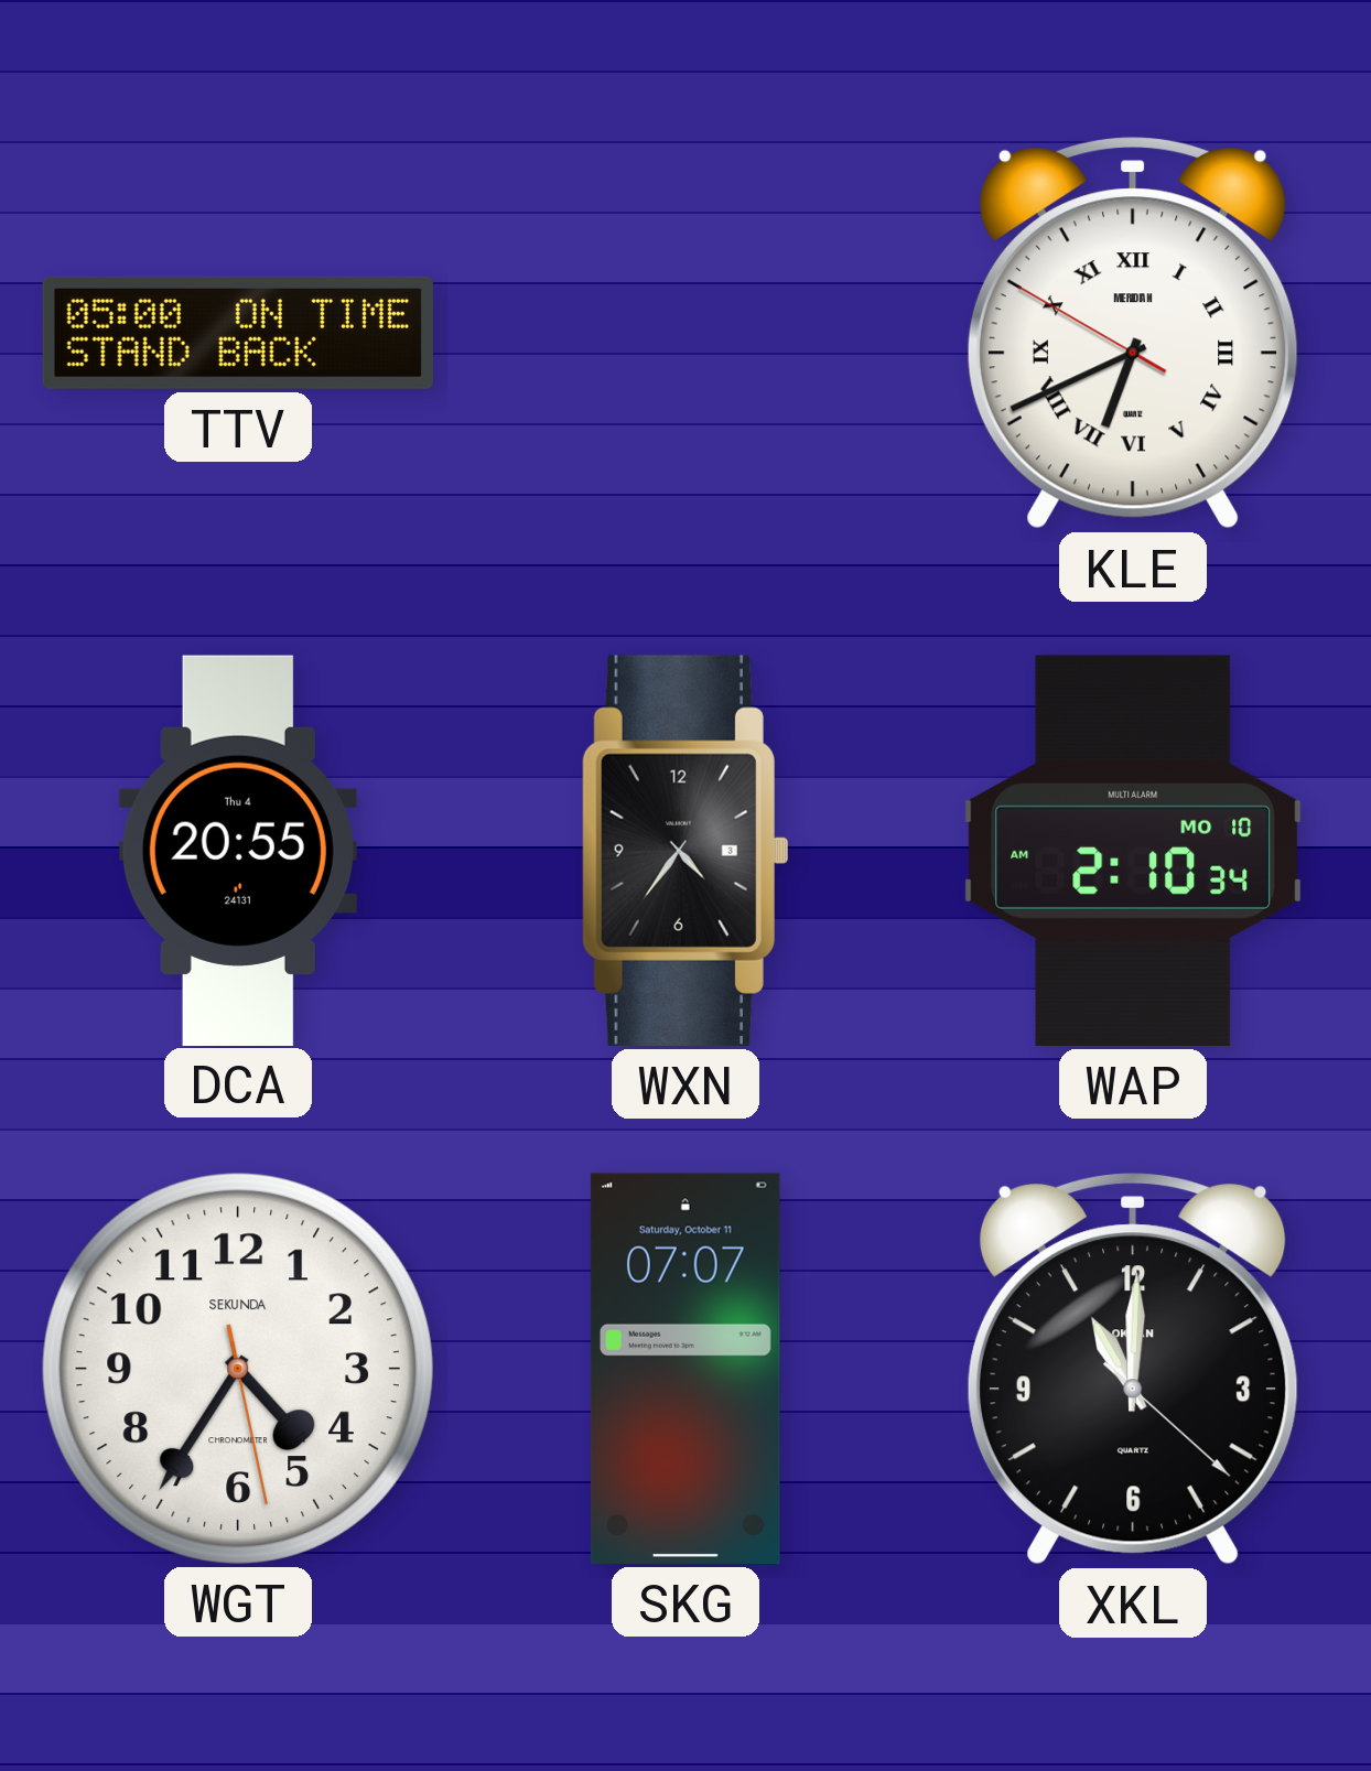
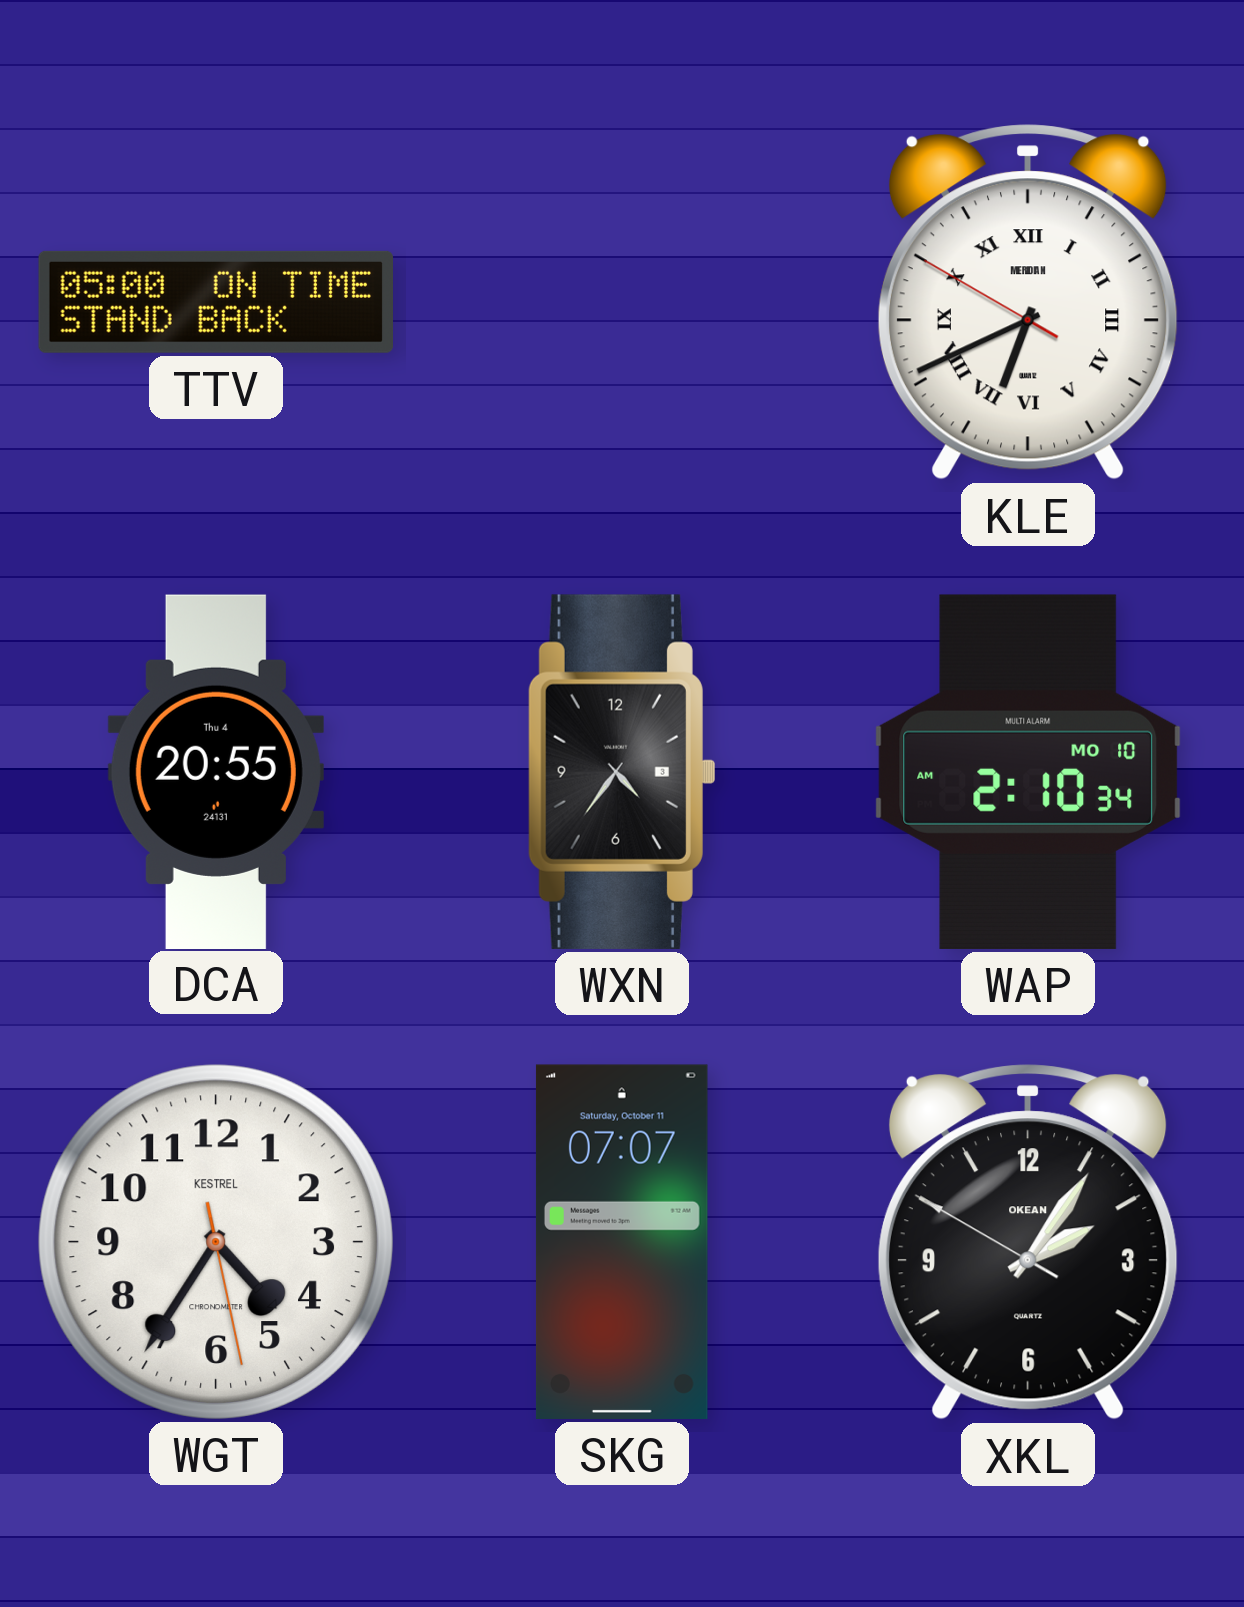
WGT brand: SEKUNDA -> KESTREL
XKL: 11:00 -> 2:05
